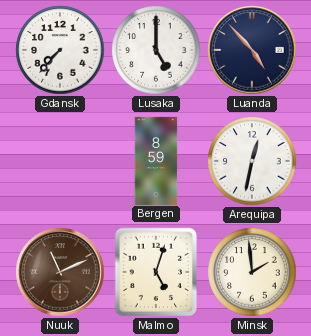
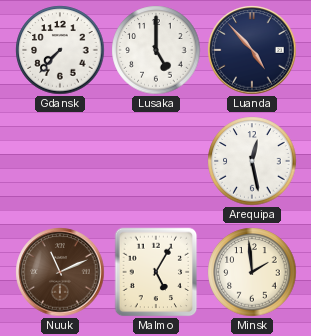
Bergen: 8:59 -> none
Arequipa: 12:32 -> 12:28
Malmo: 5:03 -> 5:05
